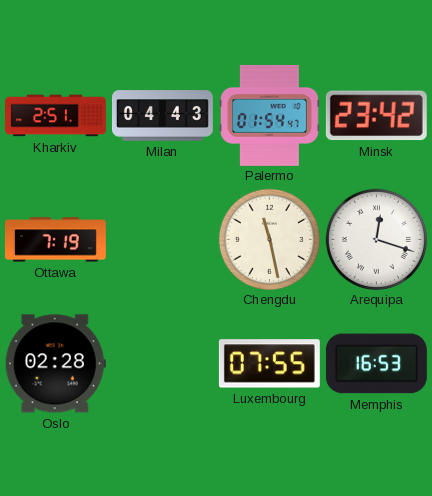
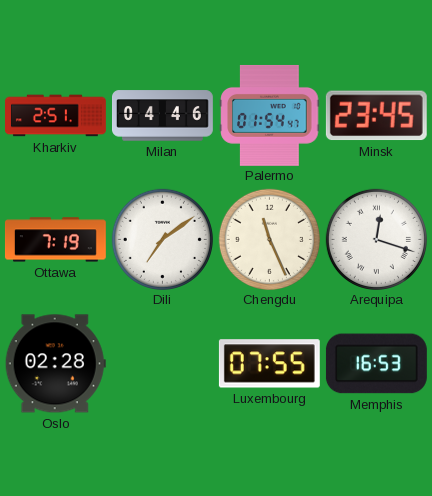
Milan: 04:43 -> 04:46
Minsk: 23:42 -> 23:45
Dili: none -> 7:09
Chengdu: 11:28 -> 11:26
